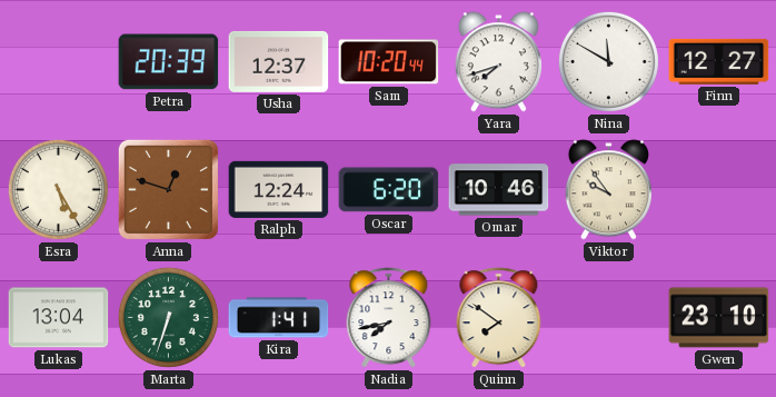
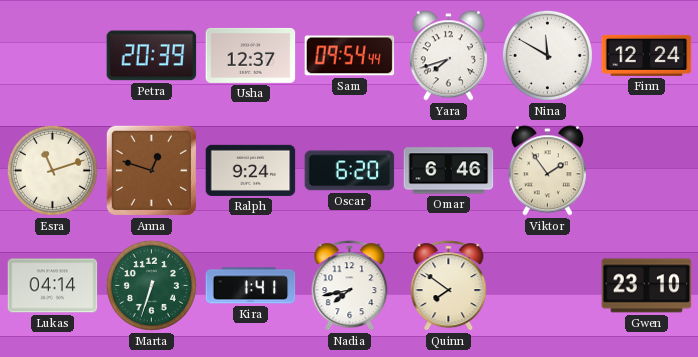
Sam: 10:20 -> 09:54
Finn: 12:27 -> 12:24
Esra: 5:25 -> 11:12
Ralph: 12:24 -> 9:24
Omar: 10:46 -> 6:46
Viktor: 9:54 -> 1:54
Lukas: 13:04 -> 04:14
